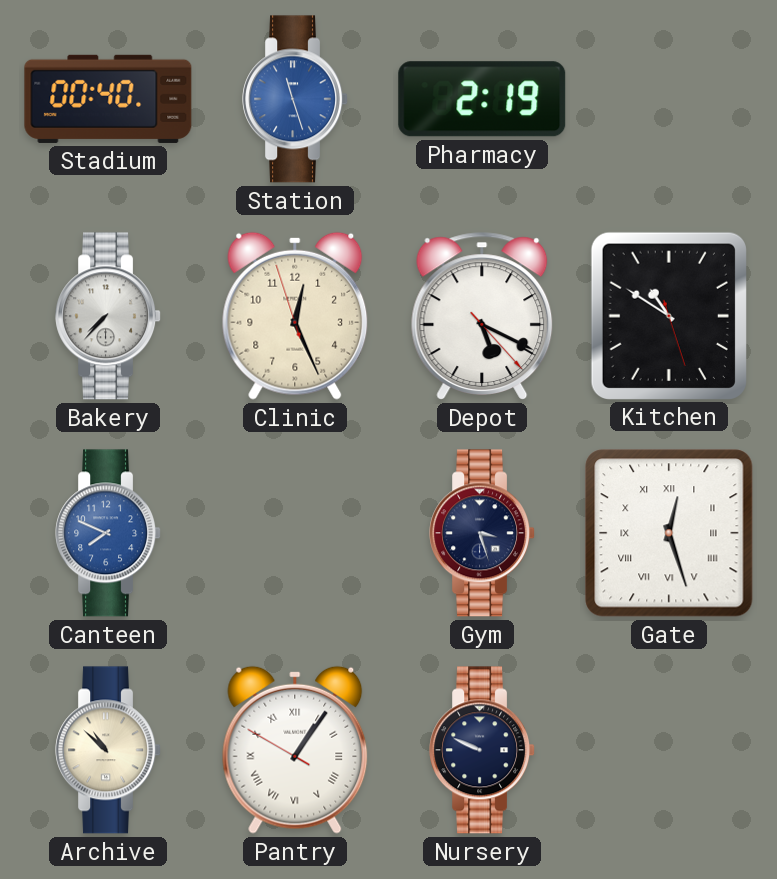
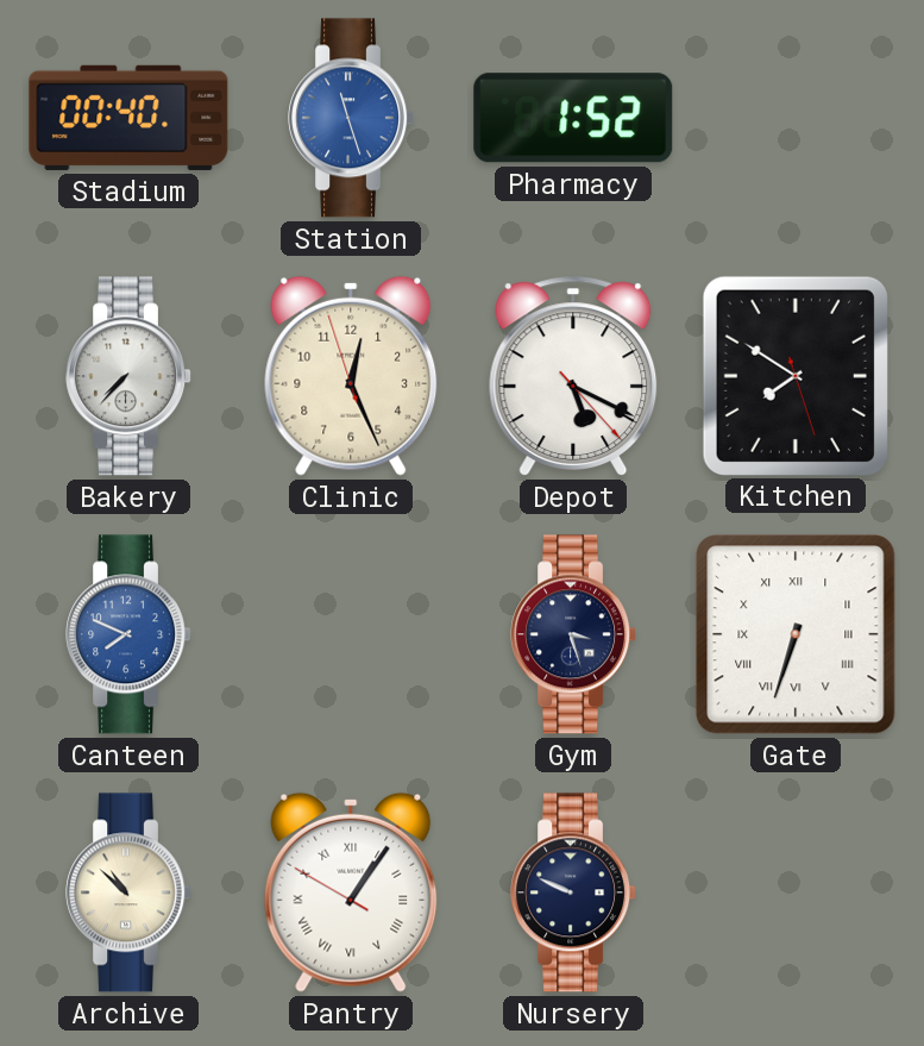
Pharmacy: 2:19 -> 1:52
Kitchen: 10:50 -> 7:50
Gate: 12:27 -> 6:33
